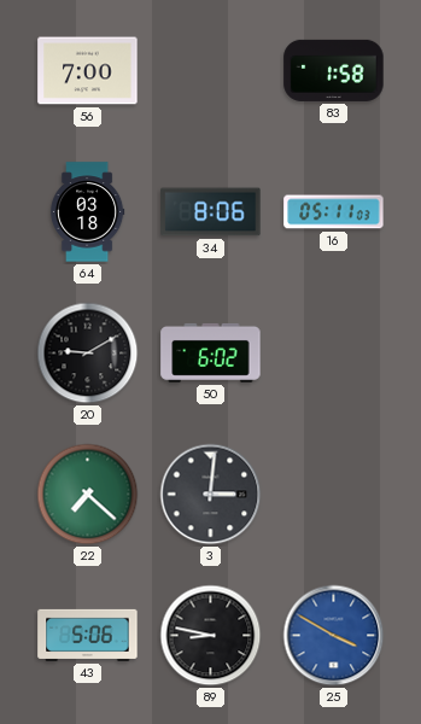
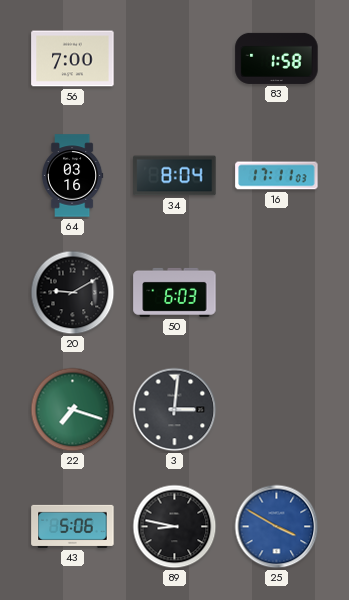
64: 03:18 -> 03:16
34: 8:06 -> 8:04
16: 05:11 -> 17:11
50: 6:02 -> 6:03
22: 7:22 -> 7:18
